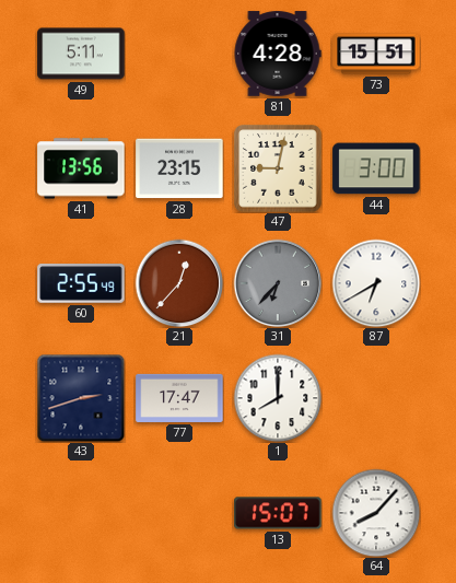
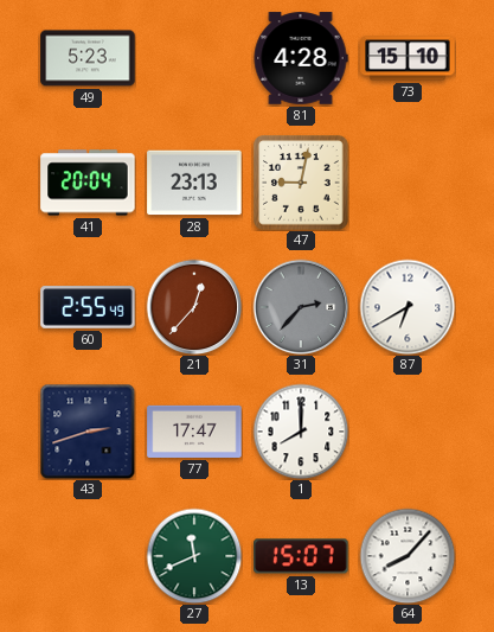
49: 5:11 -> 5:23
73: 15:51 -> 15:10
41: 13:56 -> 20:04
28: 23:15 -> 23:13
44: 3:00 -> none
31: 6:37 -> 2:37
27: none -> 11:41
